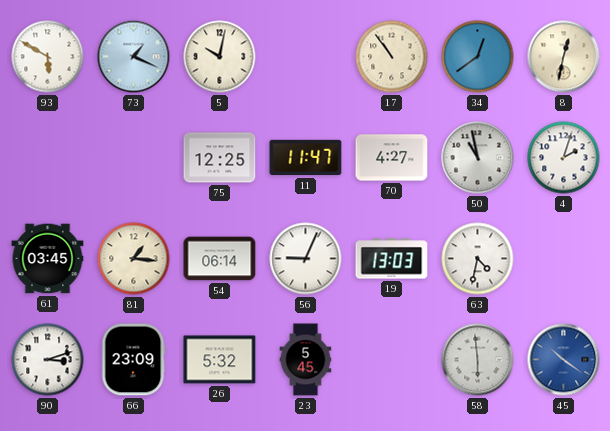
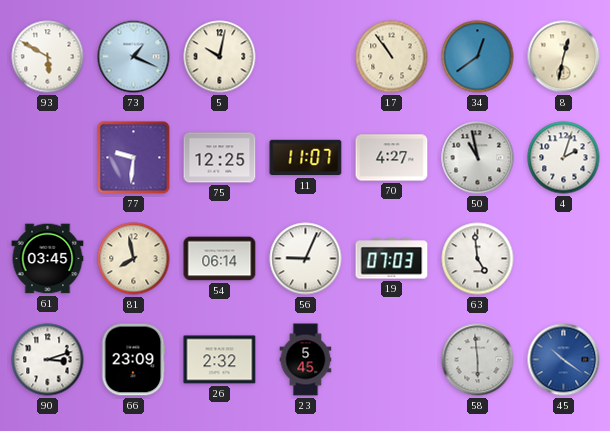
77: none -> 9:31
11: 11:47 -> 11:07
81: 1:16 -> 7:58
19: 13:03 -> 07:03
63: 4:32 -> 4:59
26: 5:32 -> 2:32
